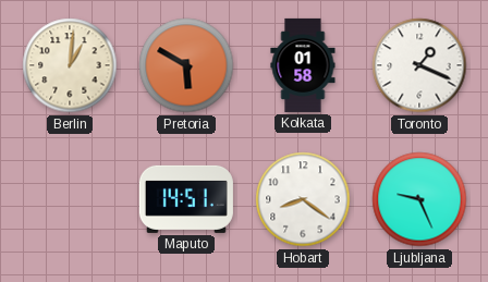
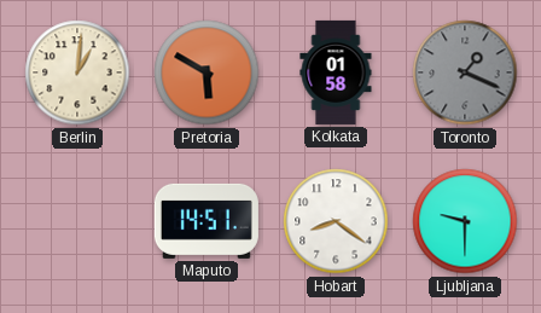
Toronto dial: white -> grey
Ljubljana: 9:26 -> 9:30
